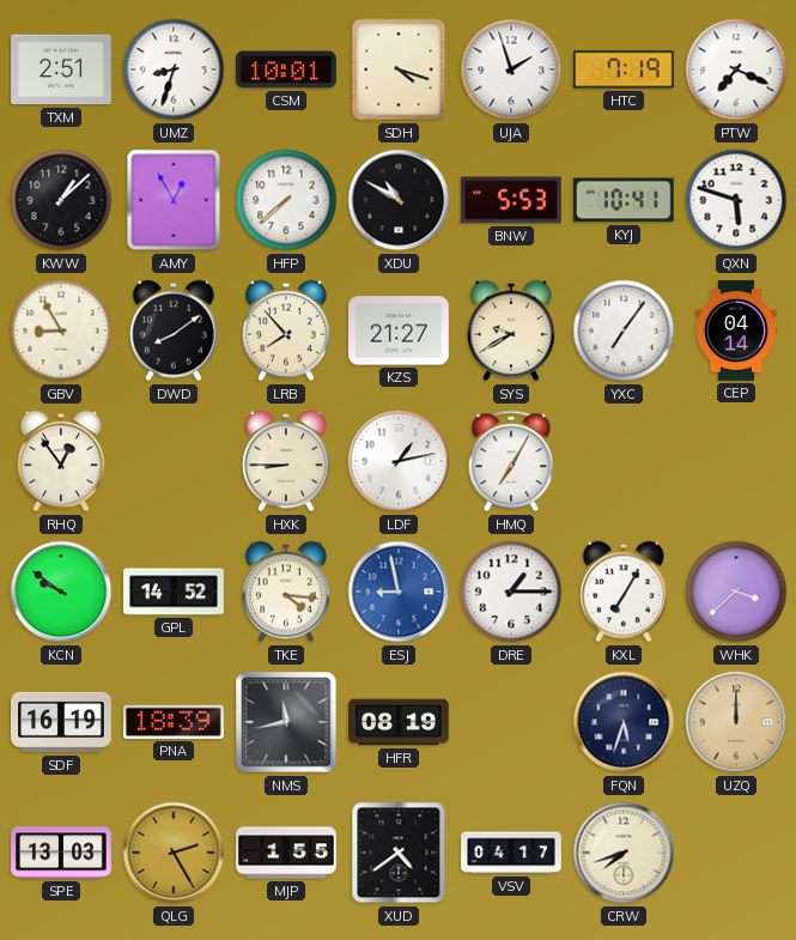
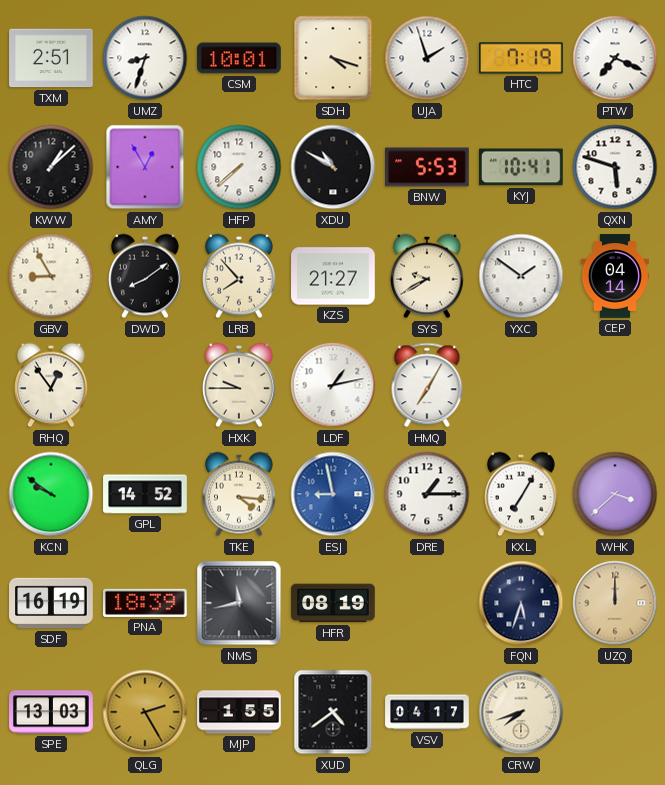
YXC: 7:06 -> 1:51
HXK: 8:45 -> 9:45
